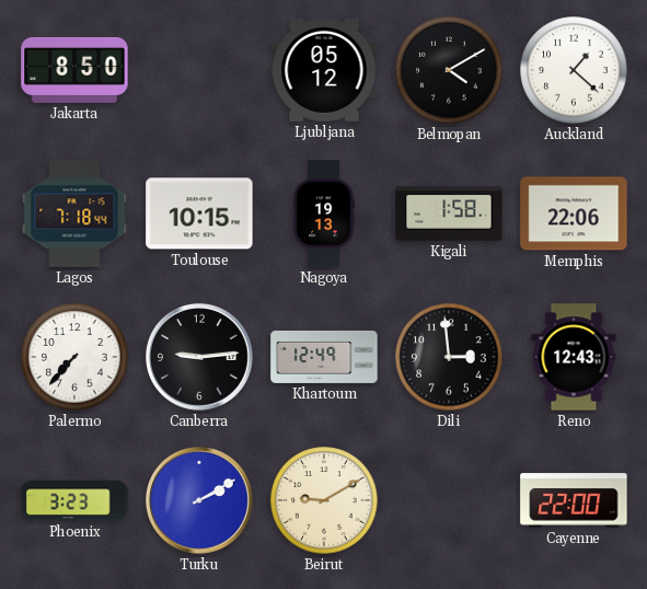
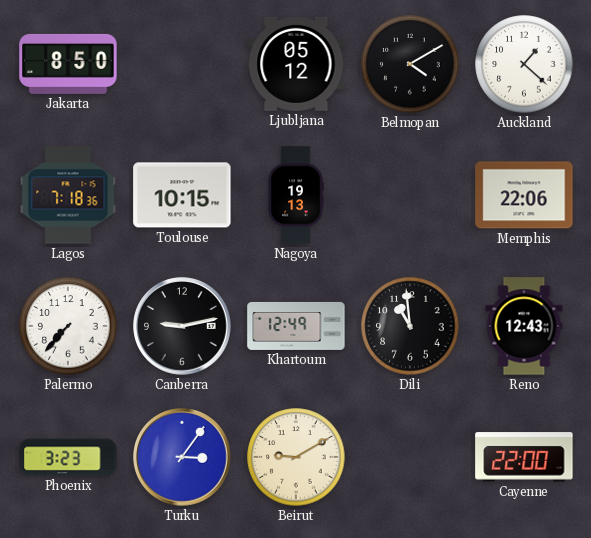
Lagos: 7:18:44 -> 7:18:36
Kigali: 1:58 -> none
Canberra: 9:14 -> 9:13
Dili: 2:59 -> 10:59
Turku: 2:10 -> 3:06
